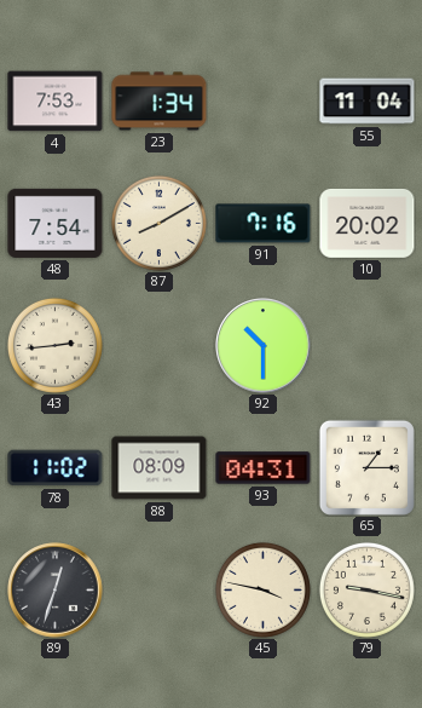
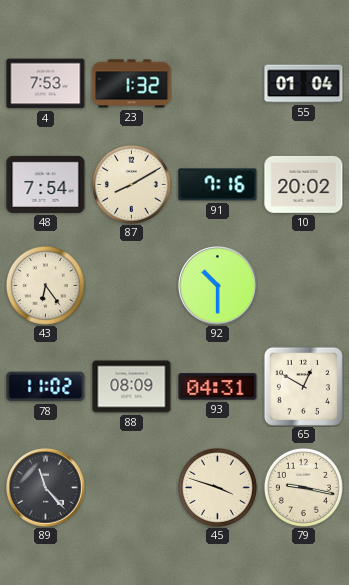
23: 1:34 -> 1:32
55: 11:04 -> 01:04
43: 2:44 -> 6:24
65: 1:15 -> 12:50
89: 12:33 -> 11:23
45: 3:47 -> 3:48
